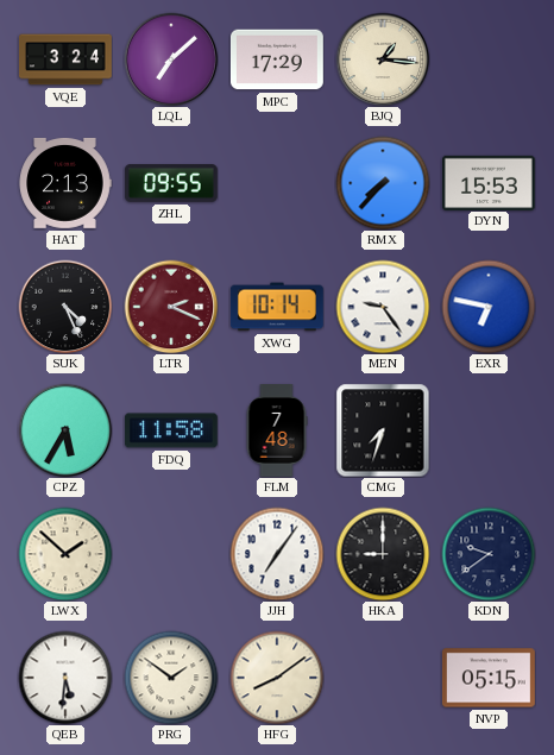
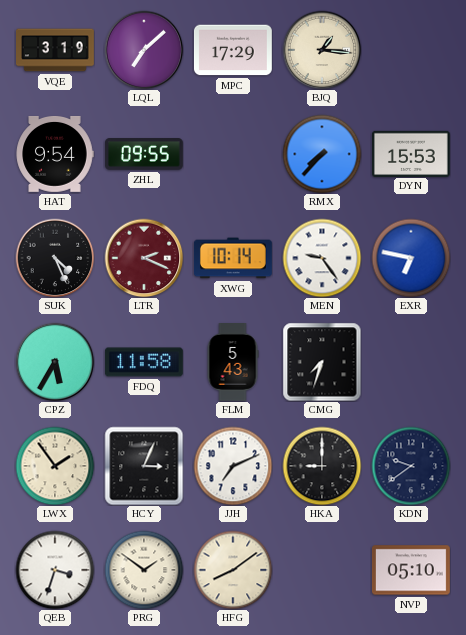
VQE: 3:24 -> 3:19
HAT: 2:13 -> 9:54
FLM: 7:48 -> 5:43
LWX: 1:52 -> 1:54
HCY: none -> 3:04
JJH: 7:06 -> 7:11
QEB: 5:31 -> 3:33
NVP: 05:15 -> 05:10
